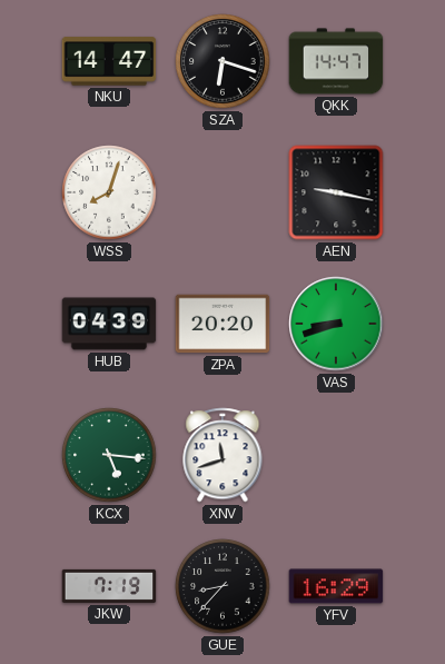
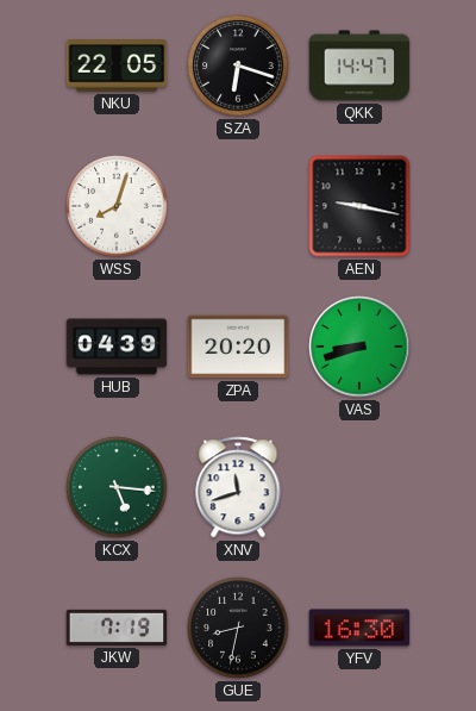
NKU: 14:47 -> 22:05
GUE: 8:37 -> 8:32
YFV: 16:29 -> 16:30
